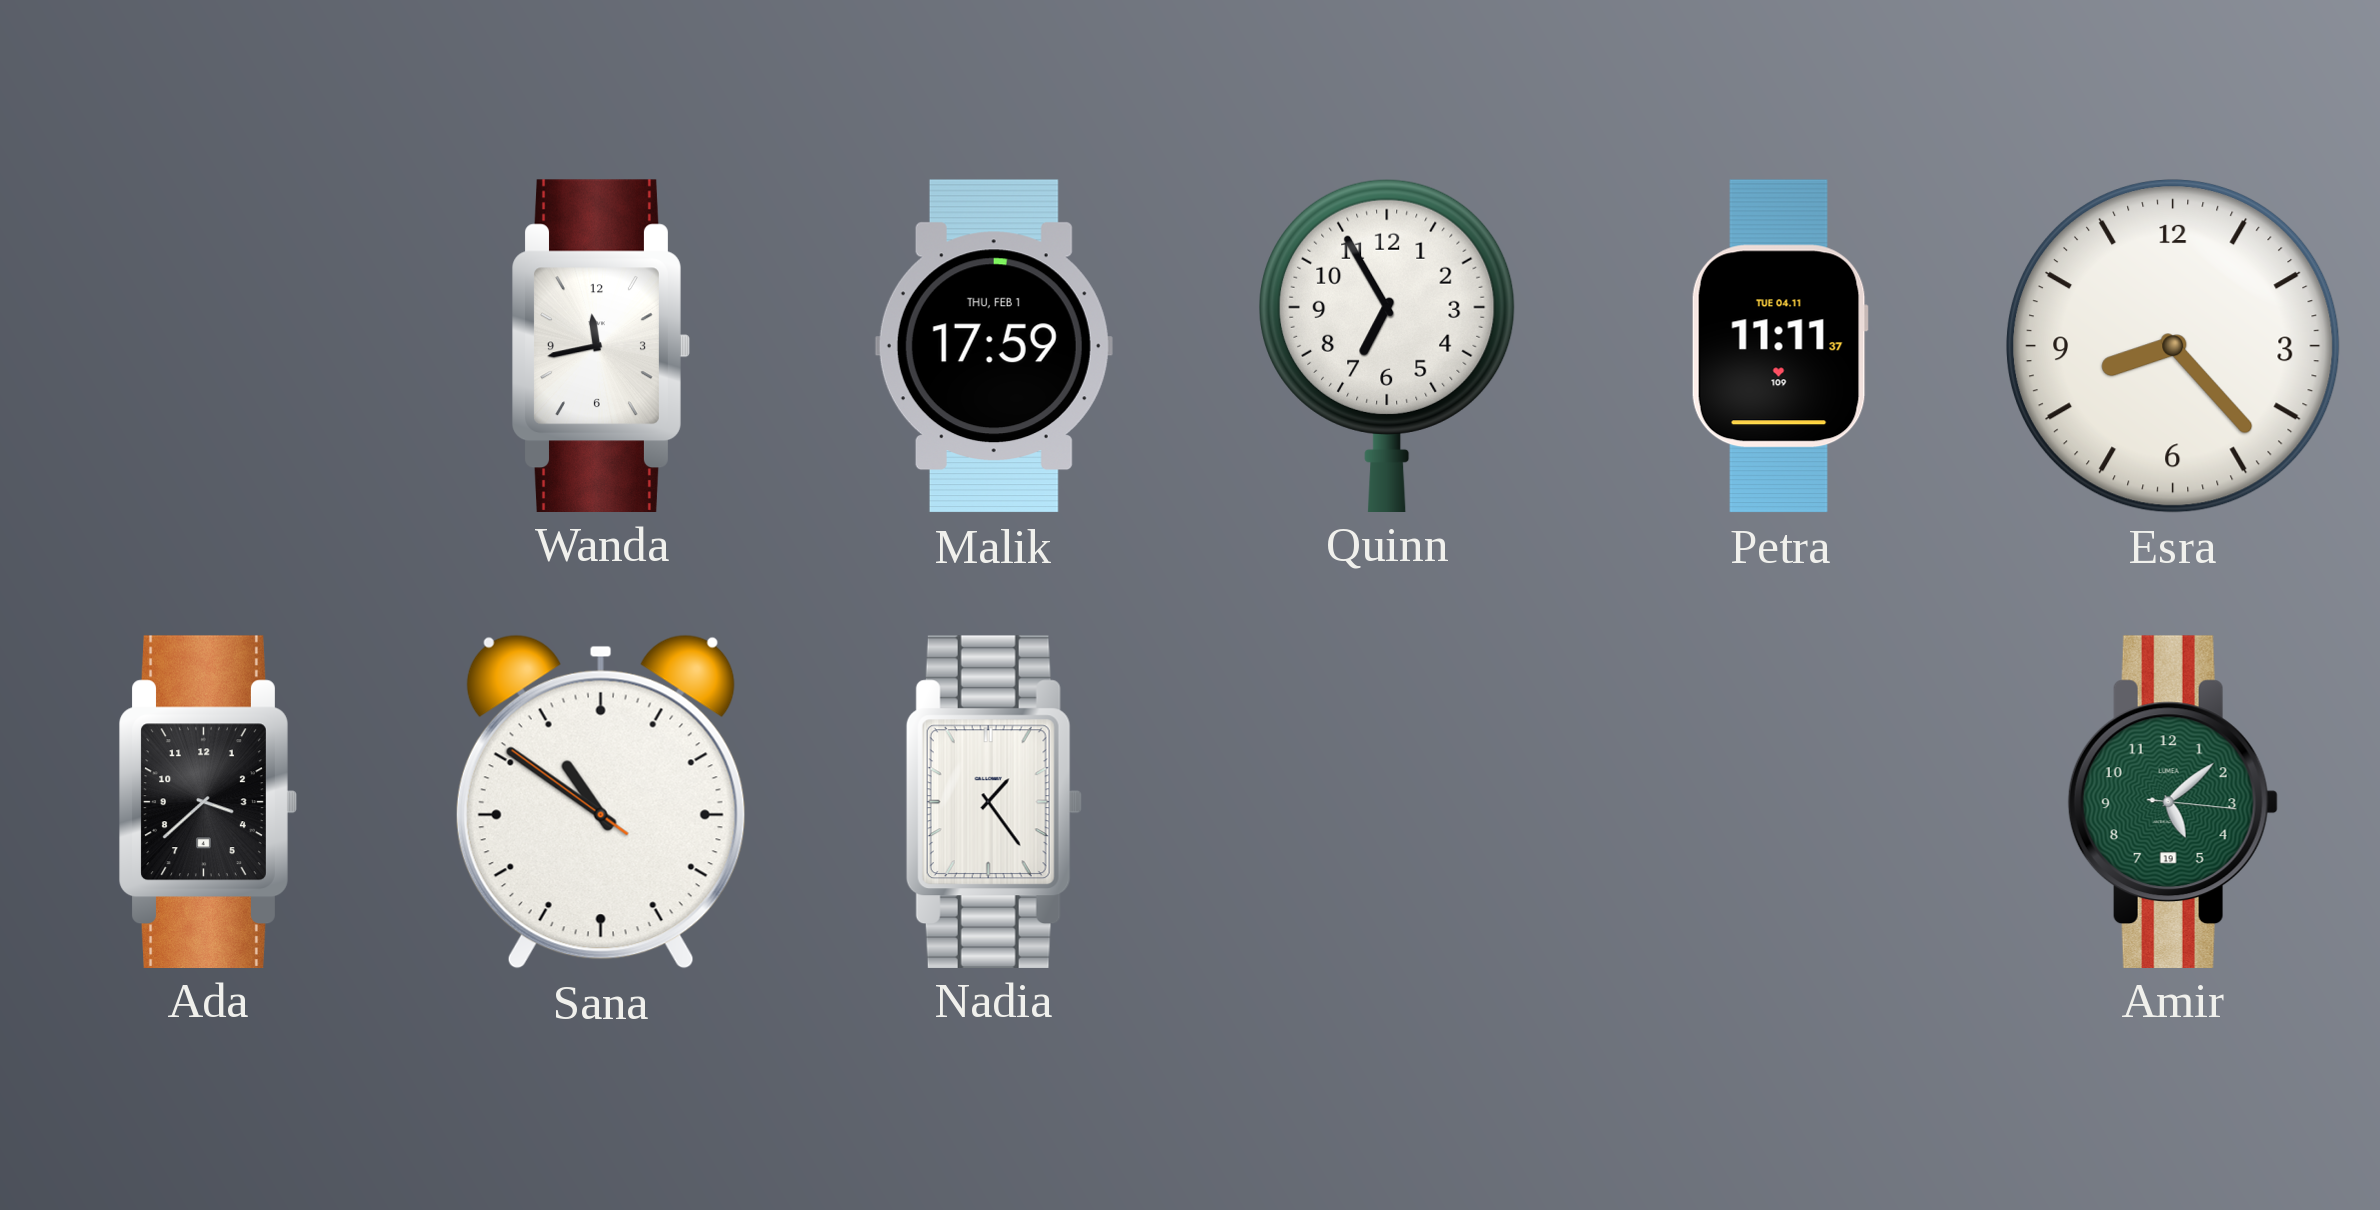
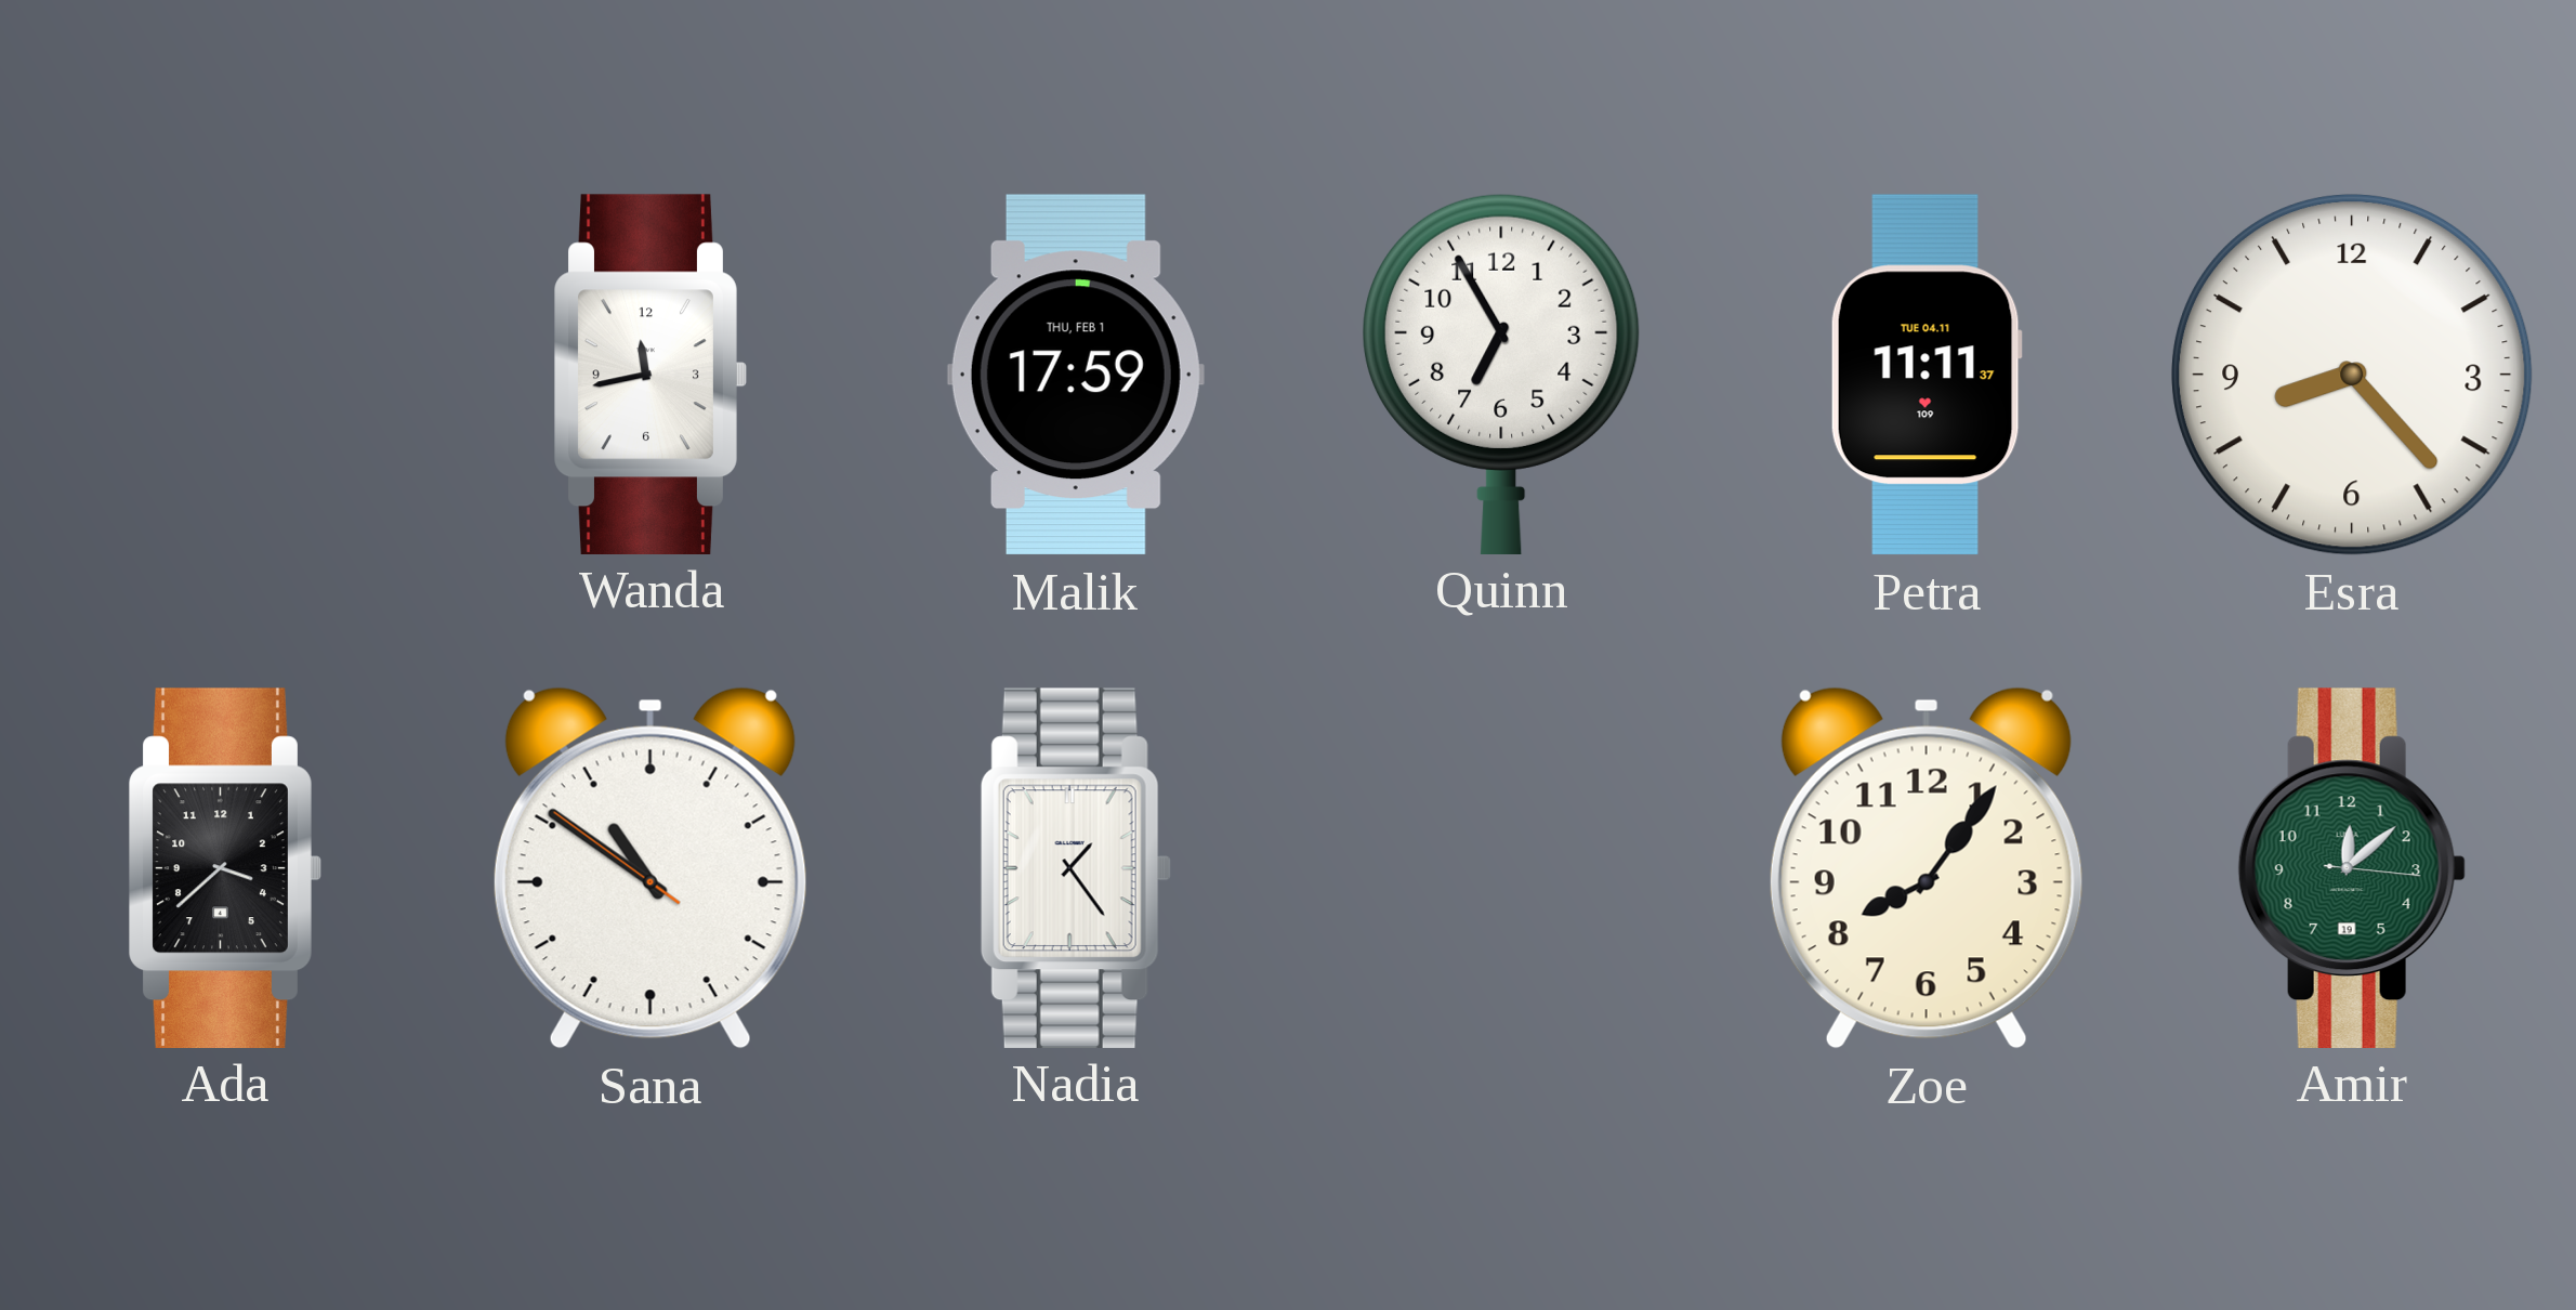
Zoe: none -> 8:06
Amir: 5:08 -> 12:08
